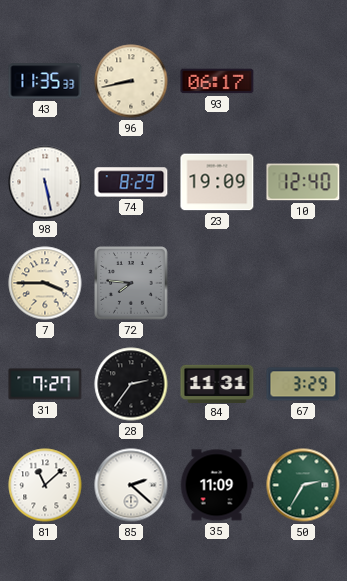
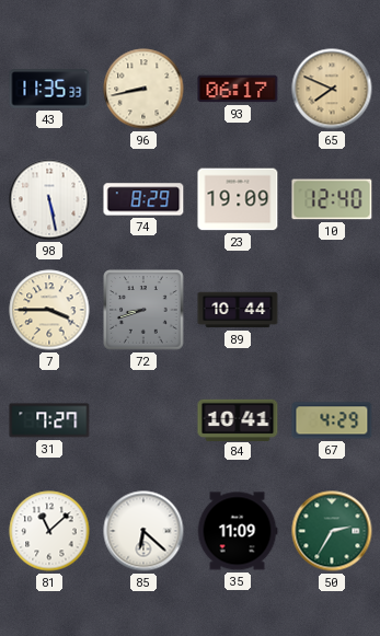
65: none -> 7:49
72: 7:46 -> 8:42
89: none -> 10:44
28: 2:36 -> none
84: 11:31 -> 10:41
67: 3:29 -> 4:29
85: 2:22 -> 6:22
